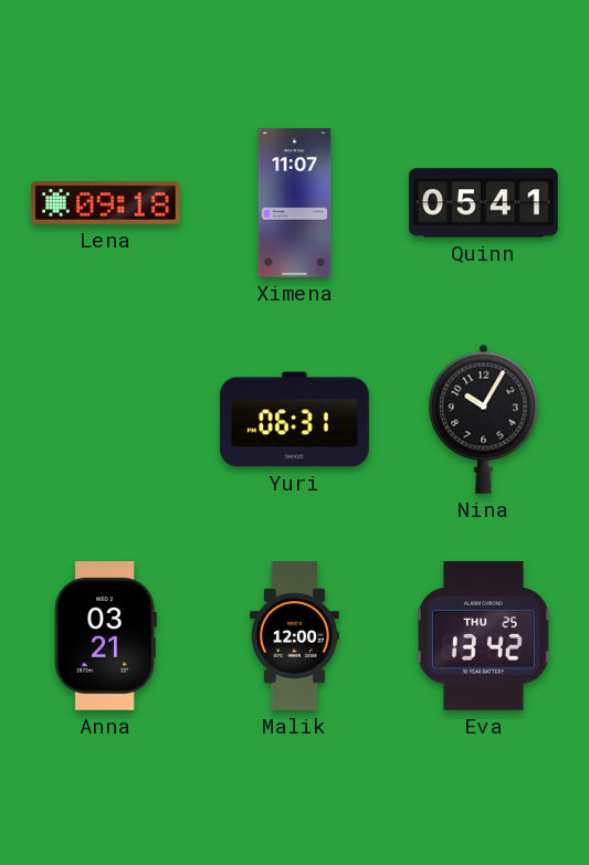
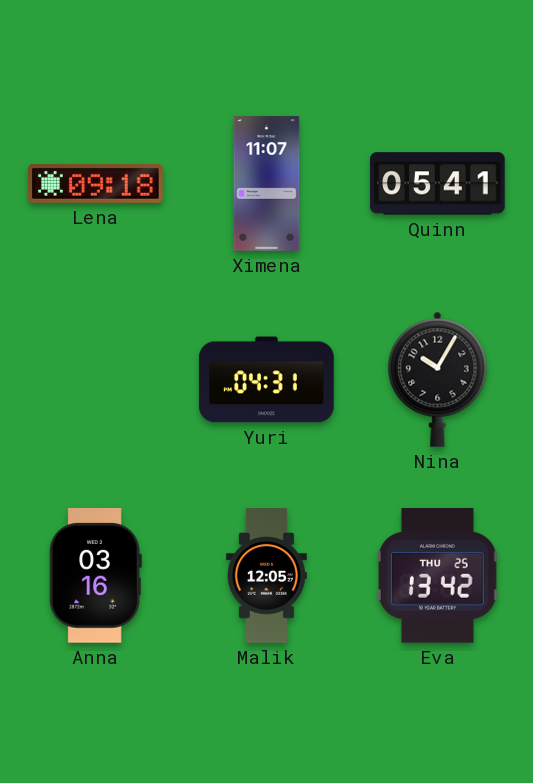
Yuri: 06:31 -> 04:31
Anna: 03:21 -> 03:16
Malik: 12:00 -> 12:05
